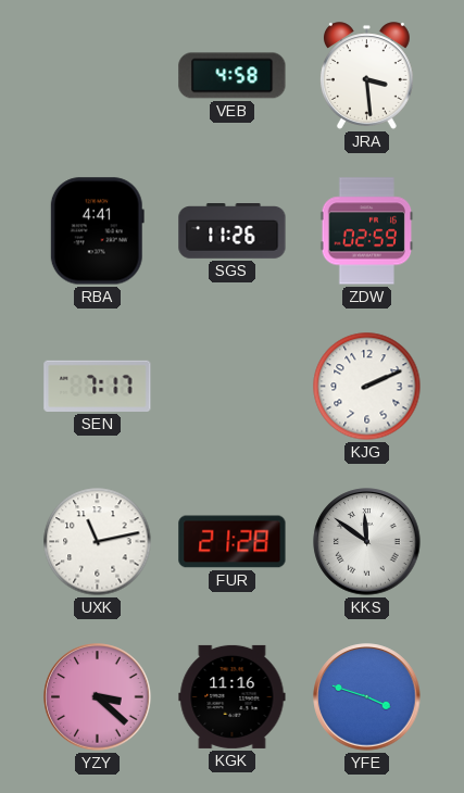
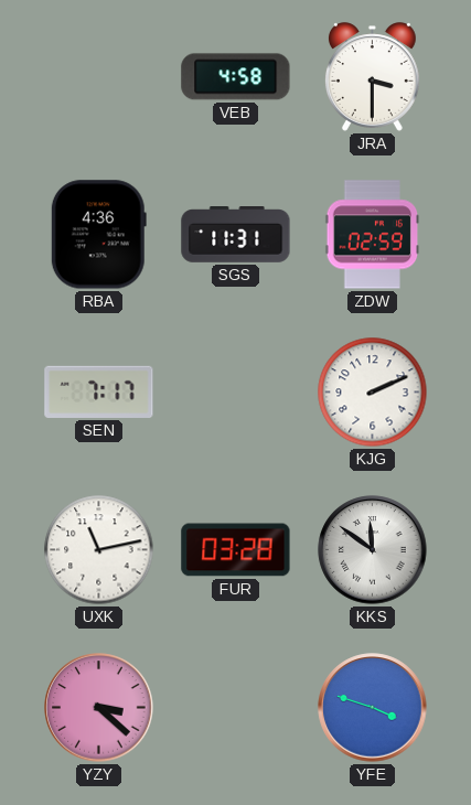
JRA: 3:29 -> 3:30
RBA: 4:41 -> 4:36
SGS: 11:26 -> 11:31
FUR: 21:28 -> 03:28
KGK: 11:16 -> none
